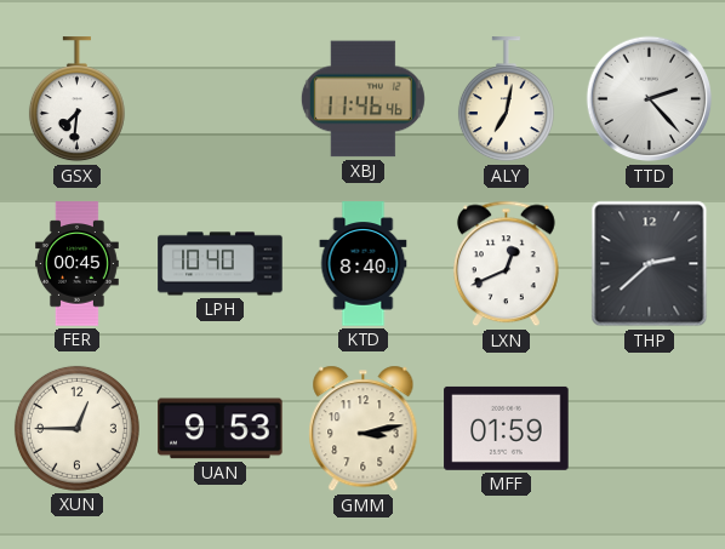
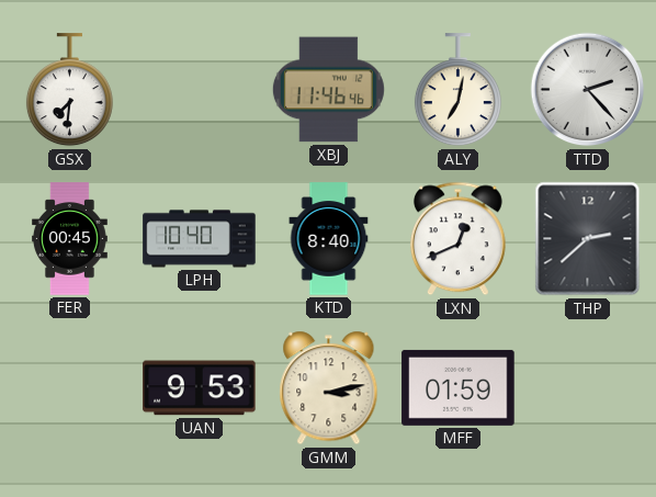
XUN: 12:45 -> none
